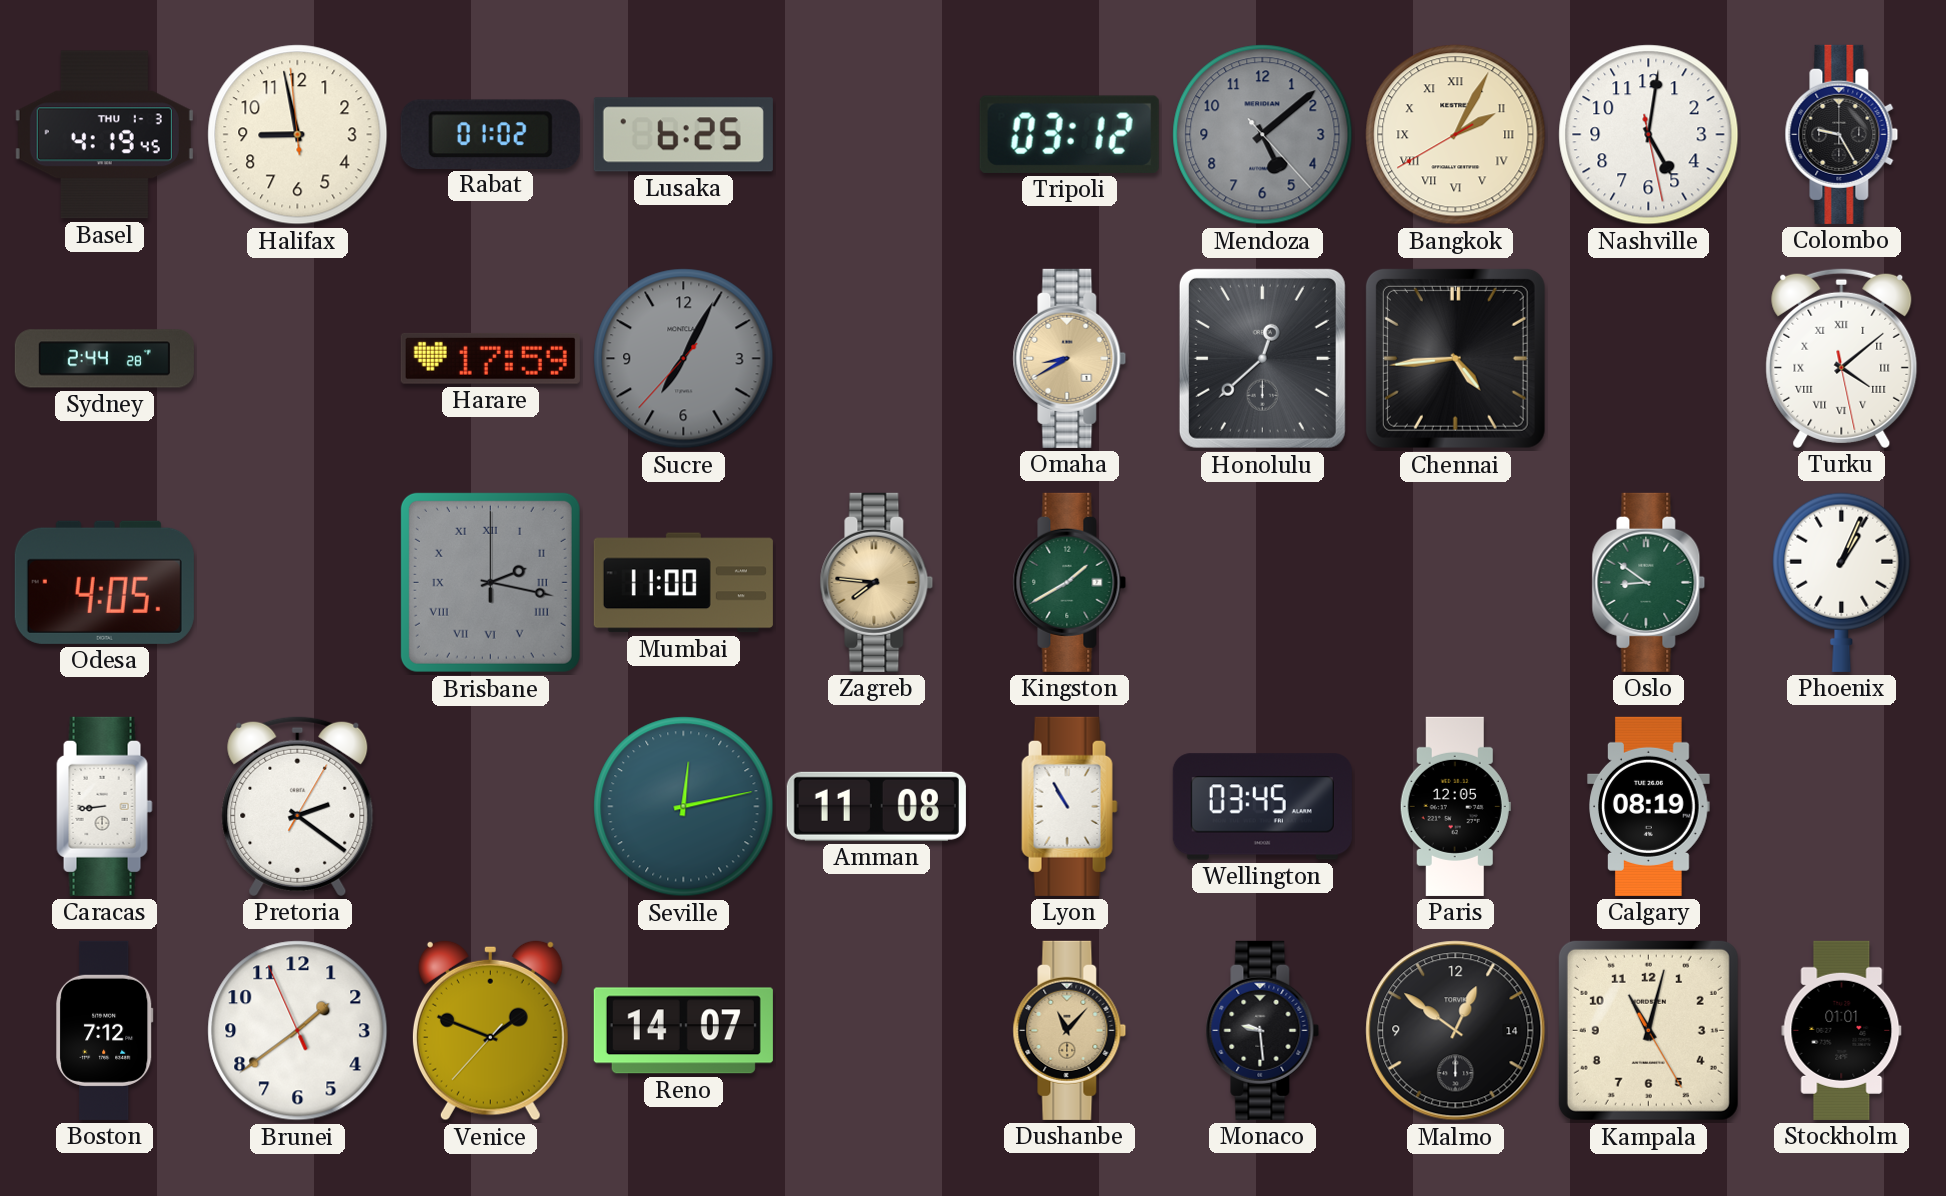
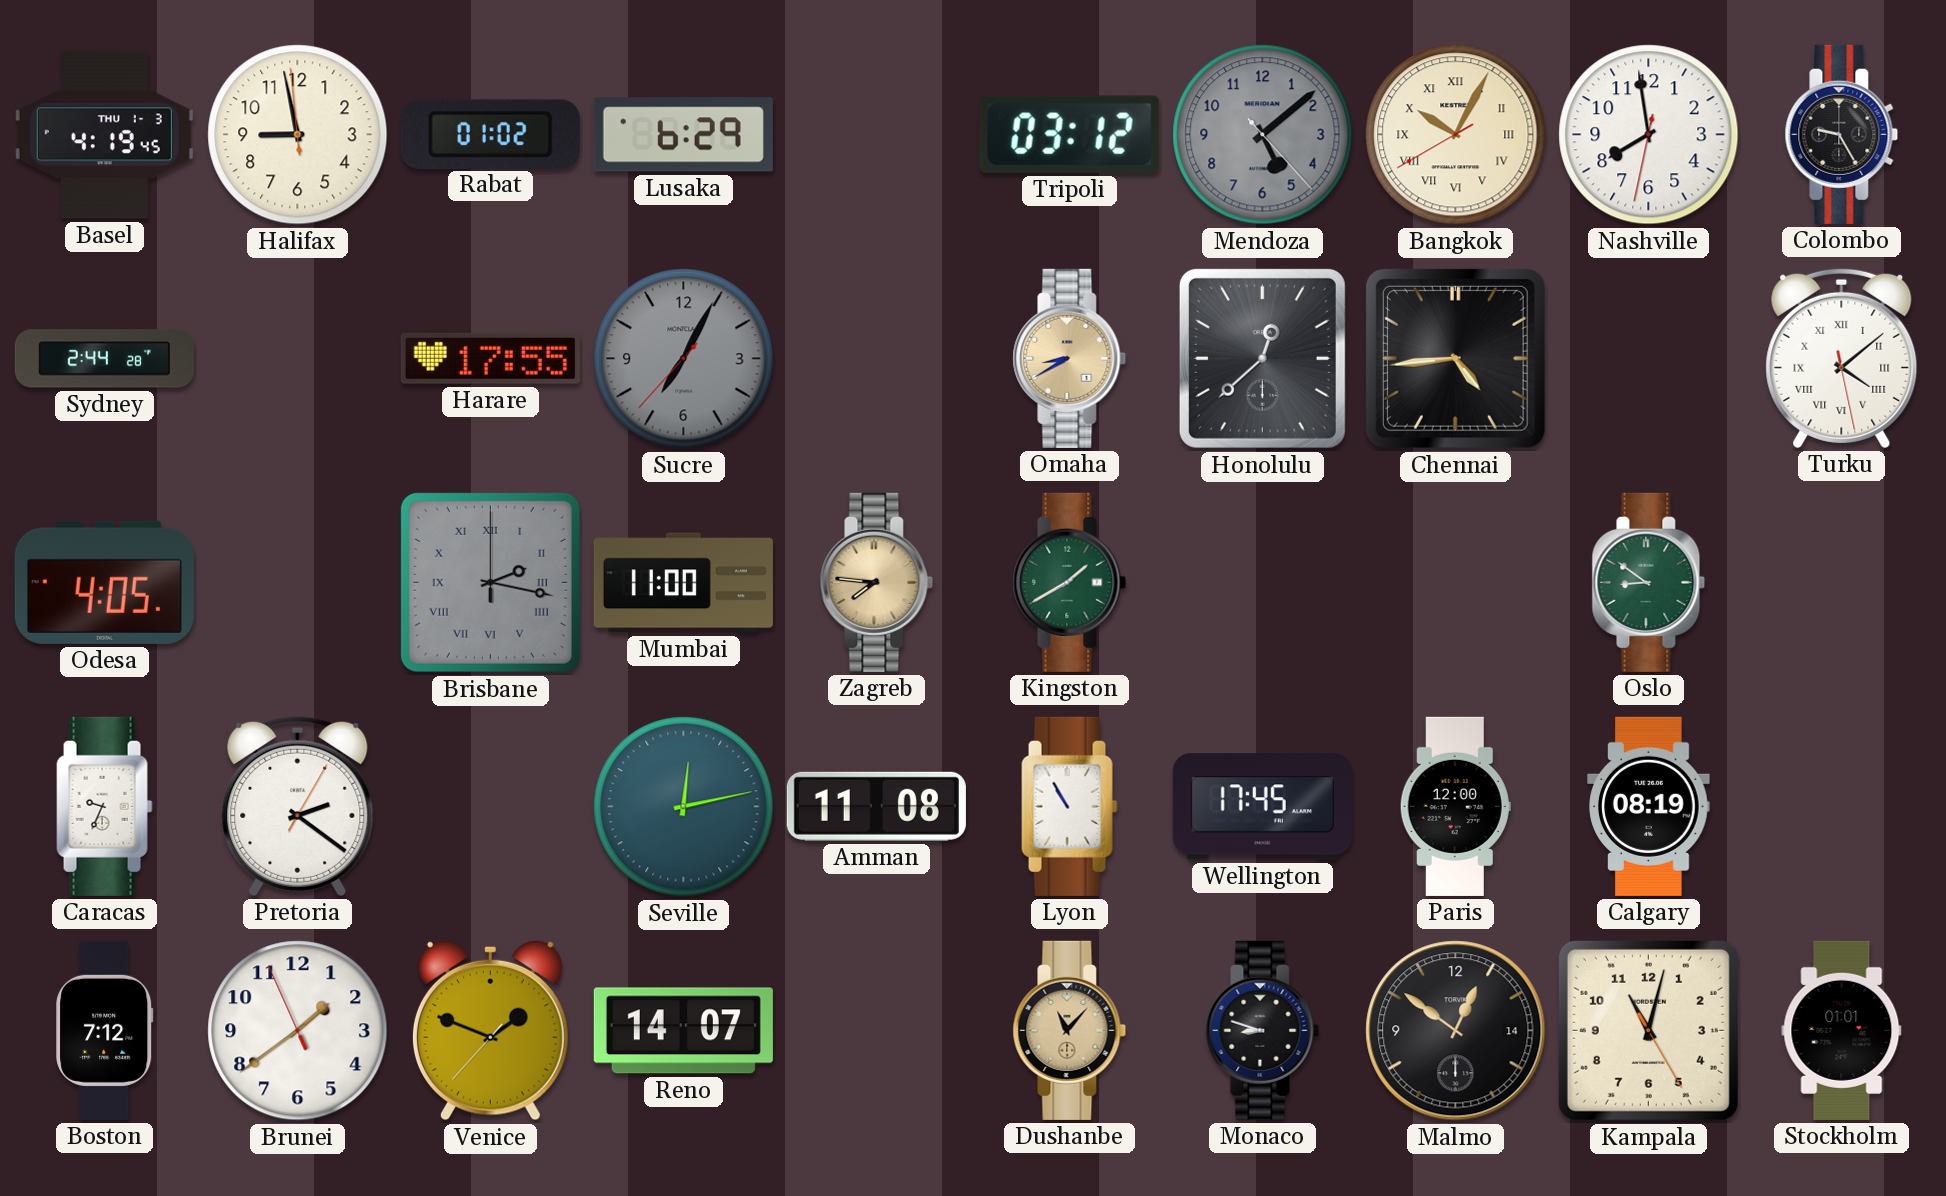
Lusaka: 6:25 -> 6:29
Bangkok: 2:04 -> 10:04
Nashville: 5:01 -> 7:58
Harare: 17:59 -> 17:55
Phoenix: 1:04 -> none
Caracas: 8:44 -> 9:34
Wellington: 03:45 -> 17:45
Paris: 12:05 -> 12:00
Monaco: 9:29 -> 8:48
